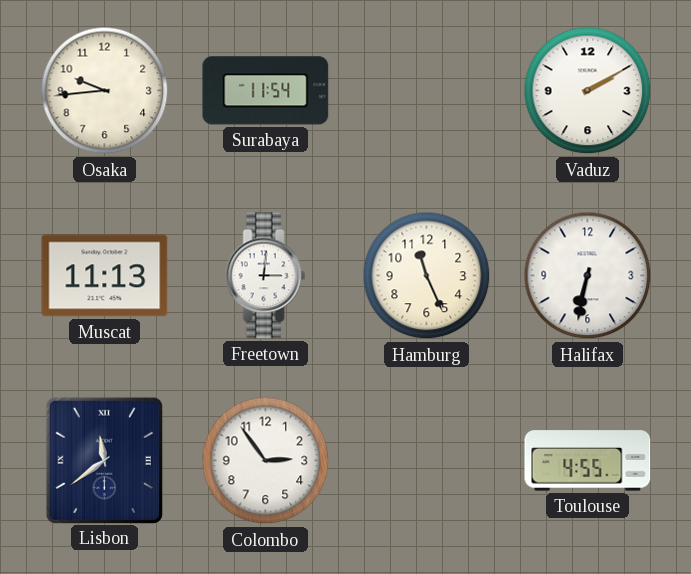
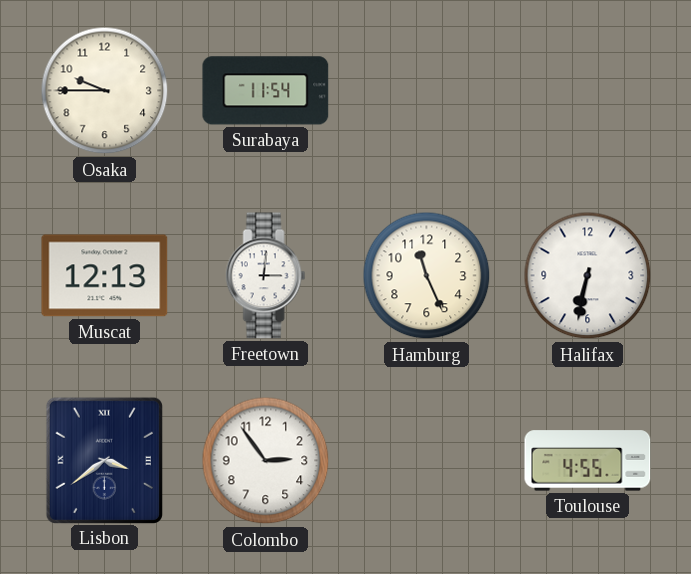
Osaka: 9:44 -> 9:45
Vaduz: 2:10 -> none
Muscat: 11:13 -> 12:13
Lisbon: 11:39 -> 3:39
